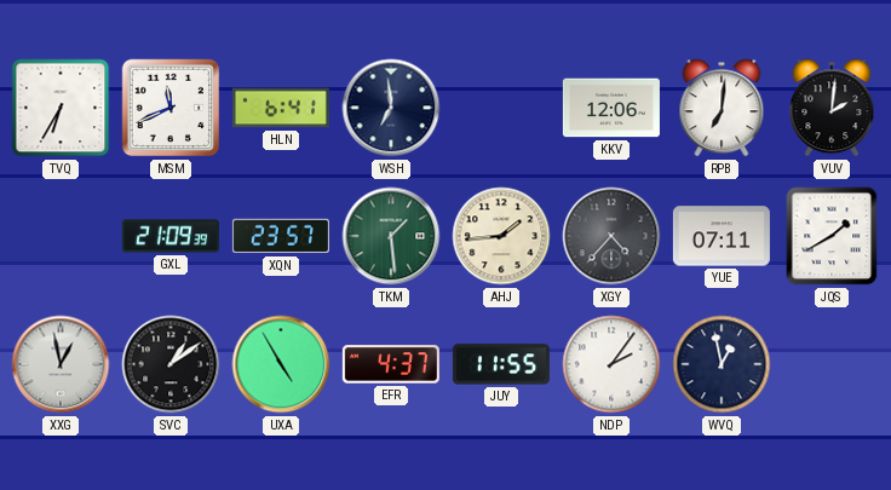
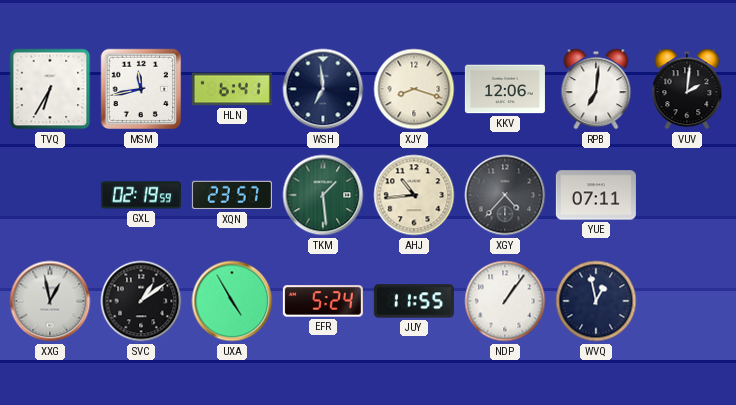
MSM: 11:41 -> 11:43
XJY: none -> 8:18
GXL: 21:09 -> 02:19
AHJ: 1:44 -> 10:44
JQS: 1:40 -> none
EFR: 4:37 -> 5:24
NDP: 2:06 -> 1:06
